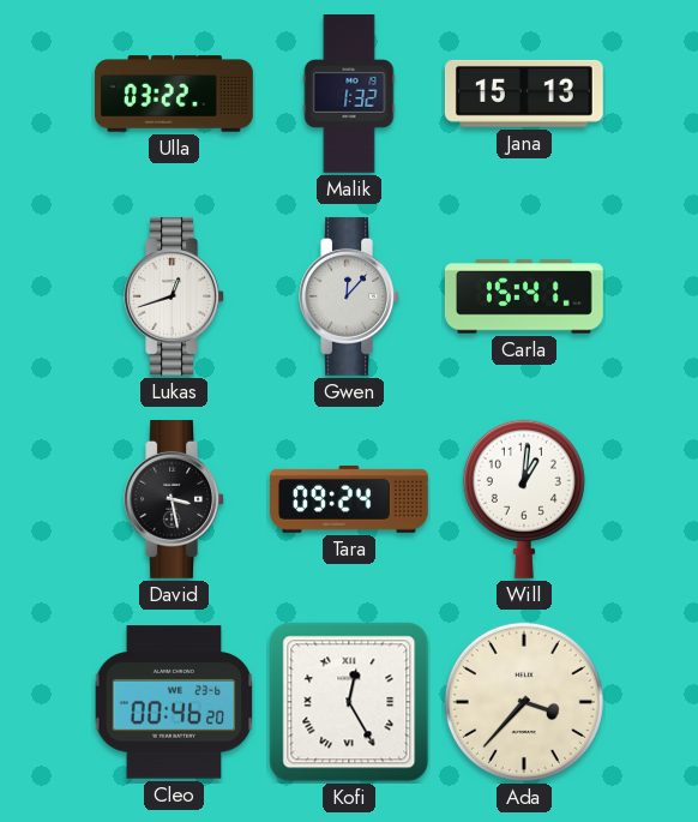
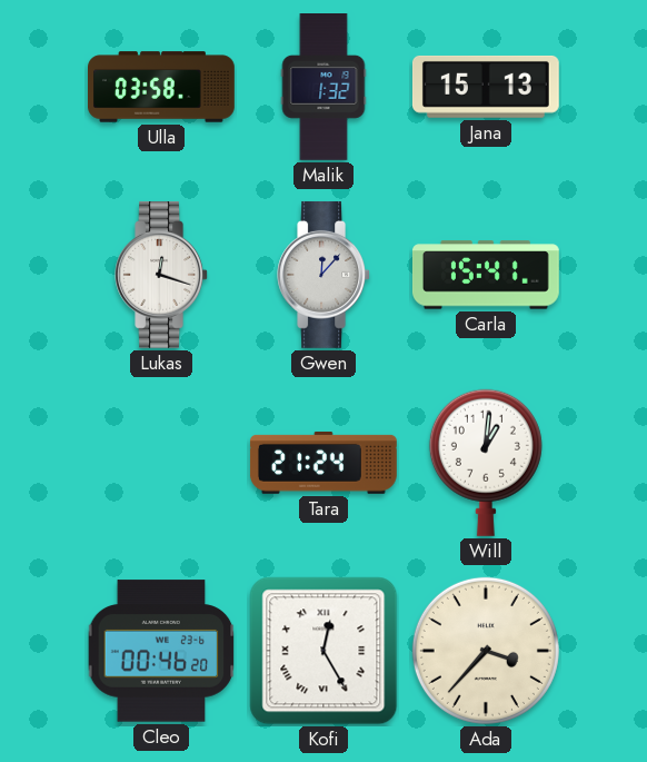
Ulla: 03:22 -> 03:58
Lukas: 12:42 -> 12:18
David: 3:28 -> none
Tara: 09:24 -> 21:24
